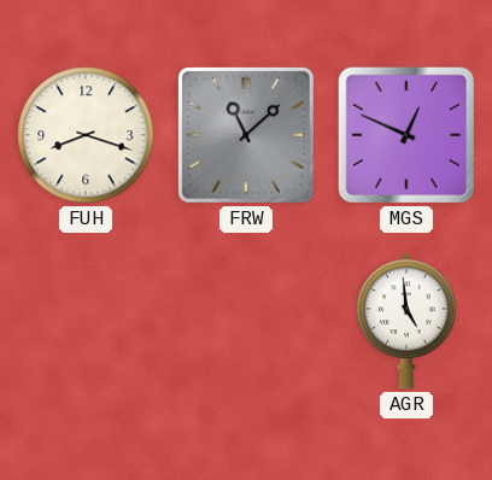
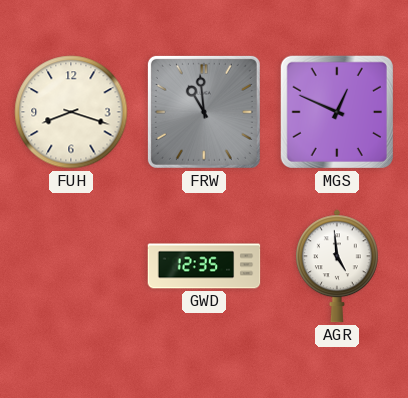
FRW: 11:08 -> 10:59
GWD: none -> 12:35
